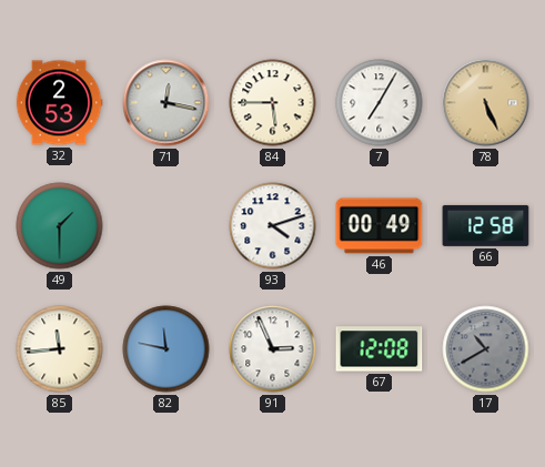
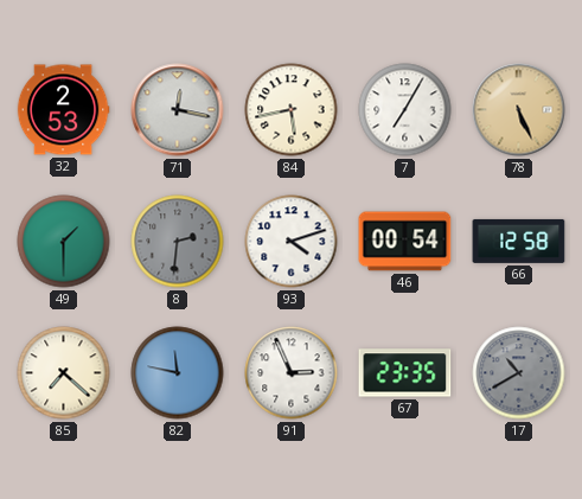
84: 5:45 -> 5:43
8: none -> 2:31
46: 00:49 -> 00:54
85: 11:44 -> 7:22
67: 12:08 -> 23:35
